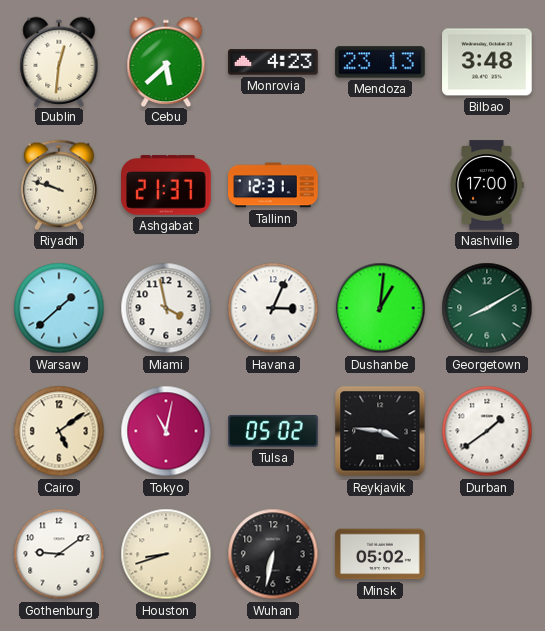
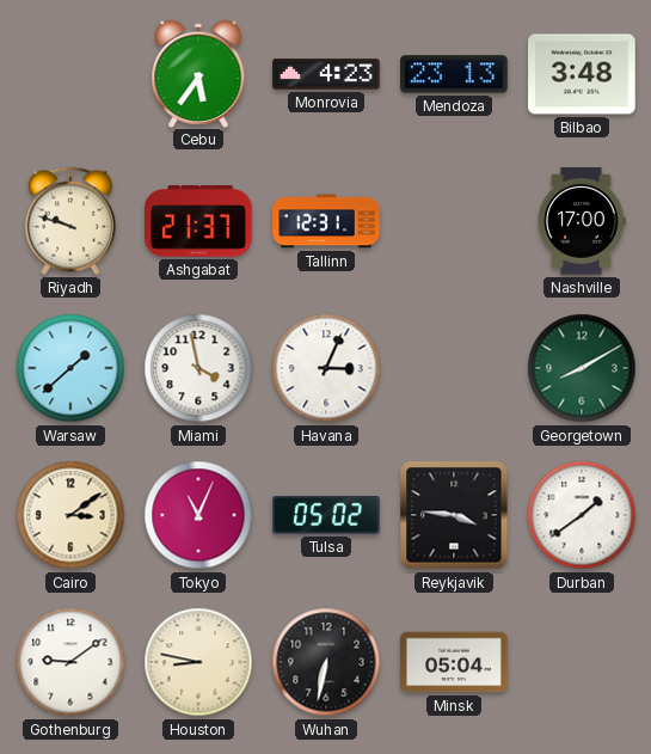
Dublin: 12:31 -> none
Cebu: 5:38 -> 5:36
Dushanbe: 1:01 -> none
Cairo: 5:09 -> 3:09
Tokyo: 11:02 -> 11:04
Houston: 8:42 -> 8:47
Minsk: 05:02 -> 05:04
